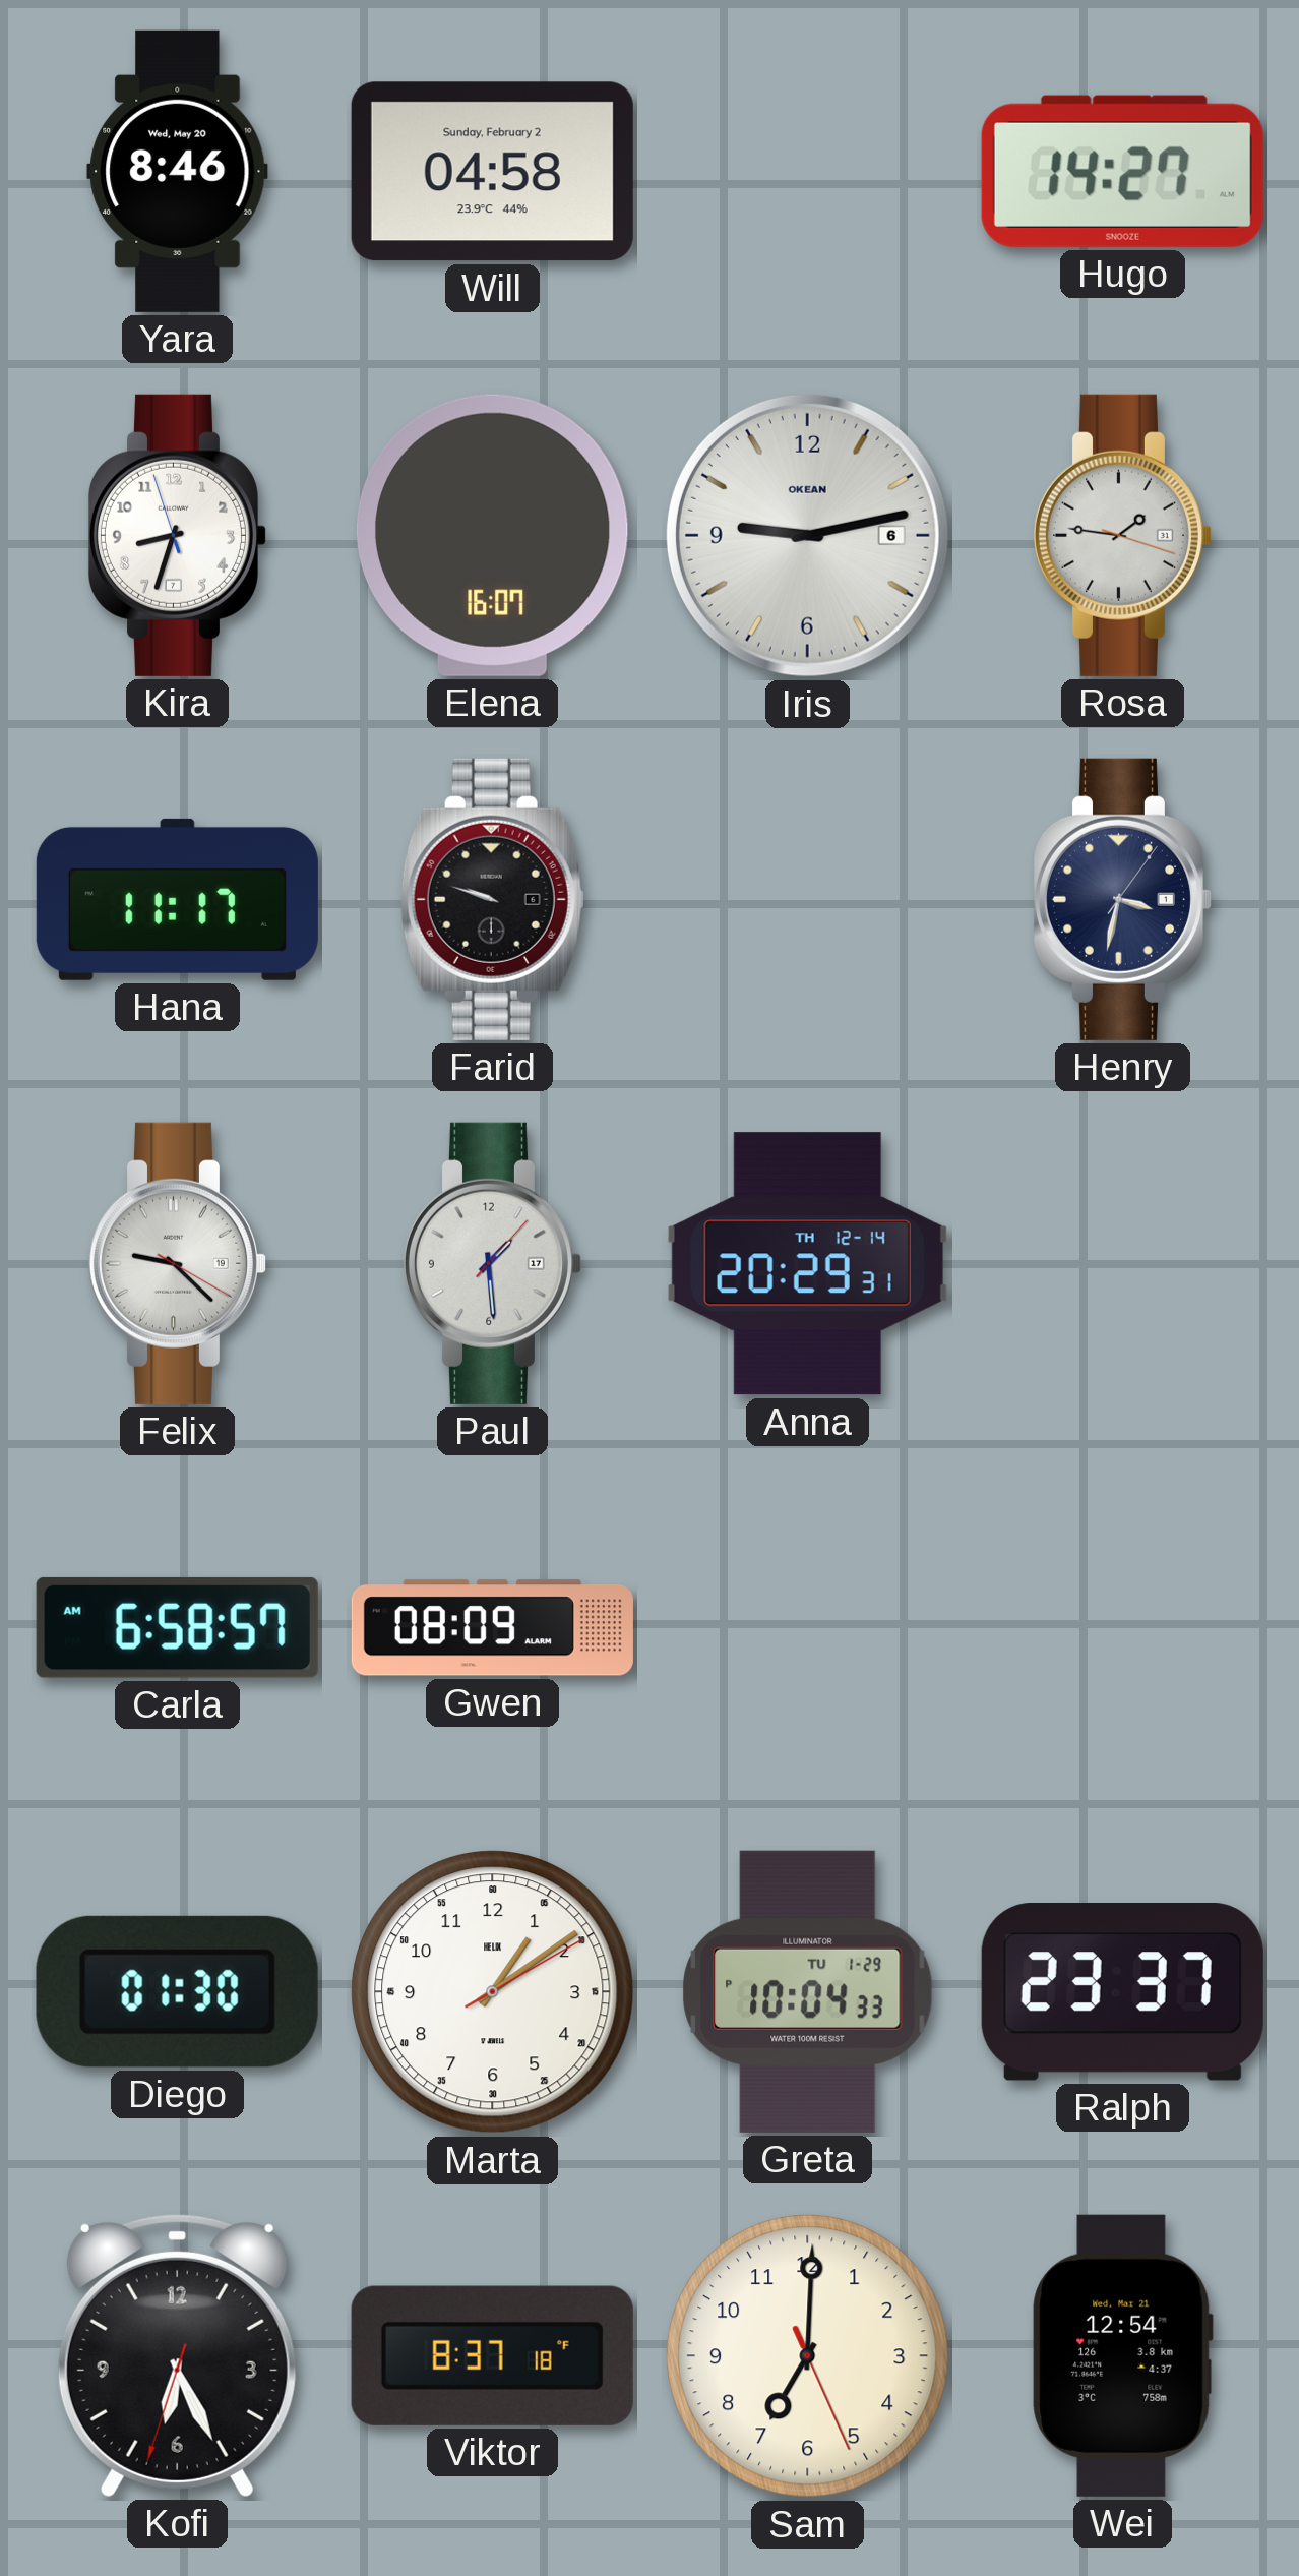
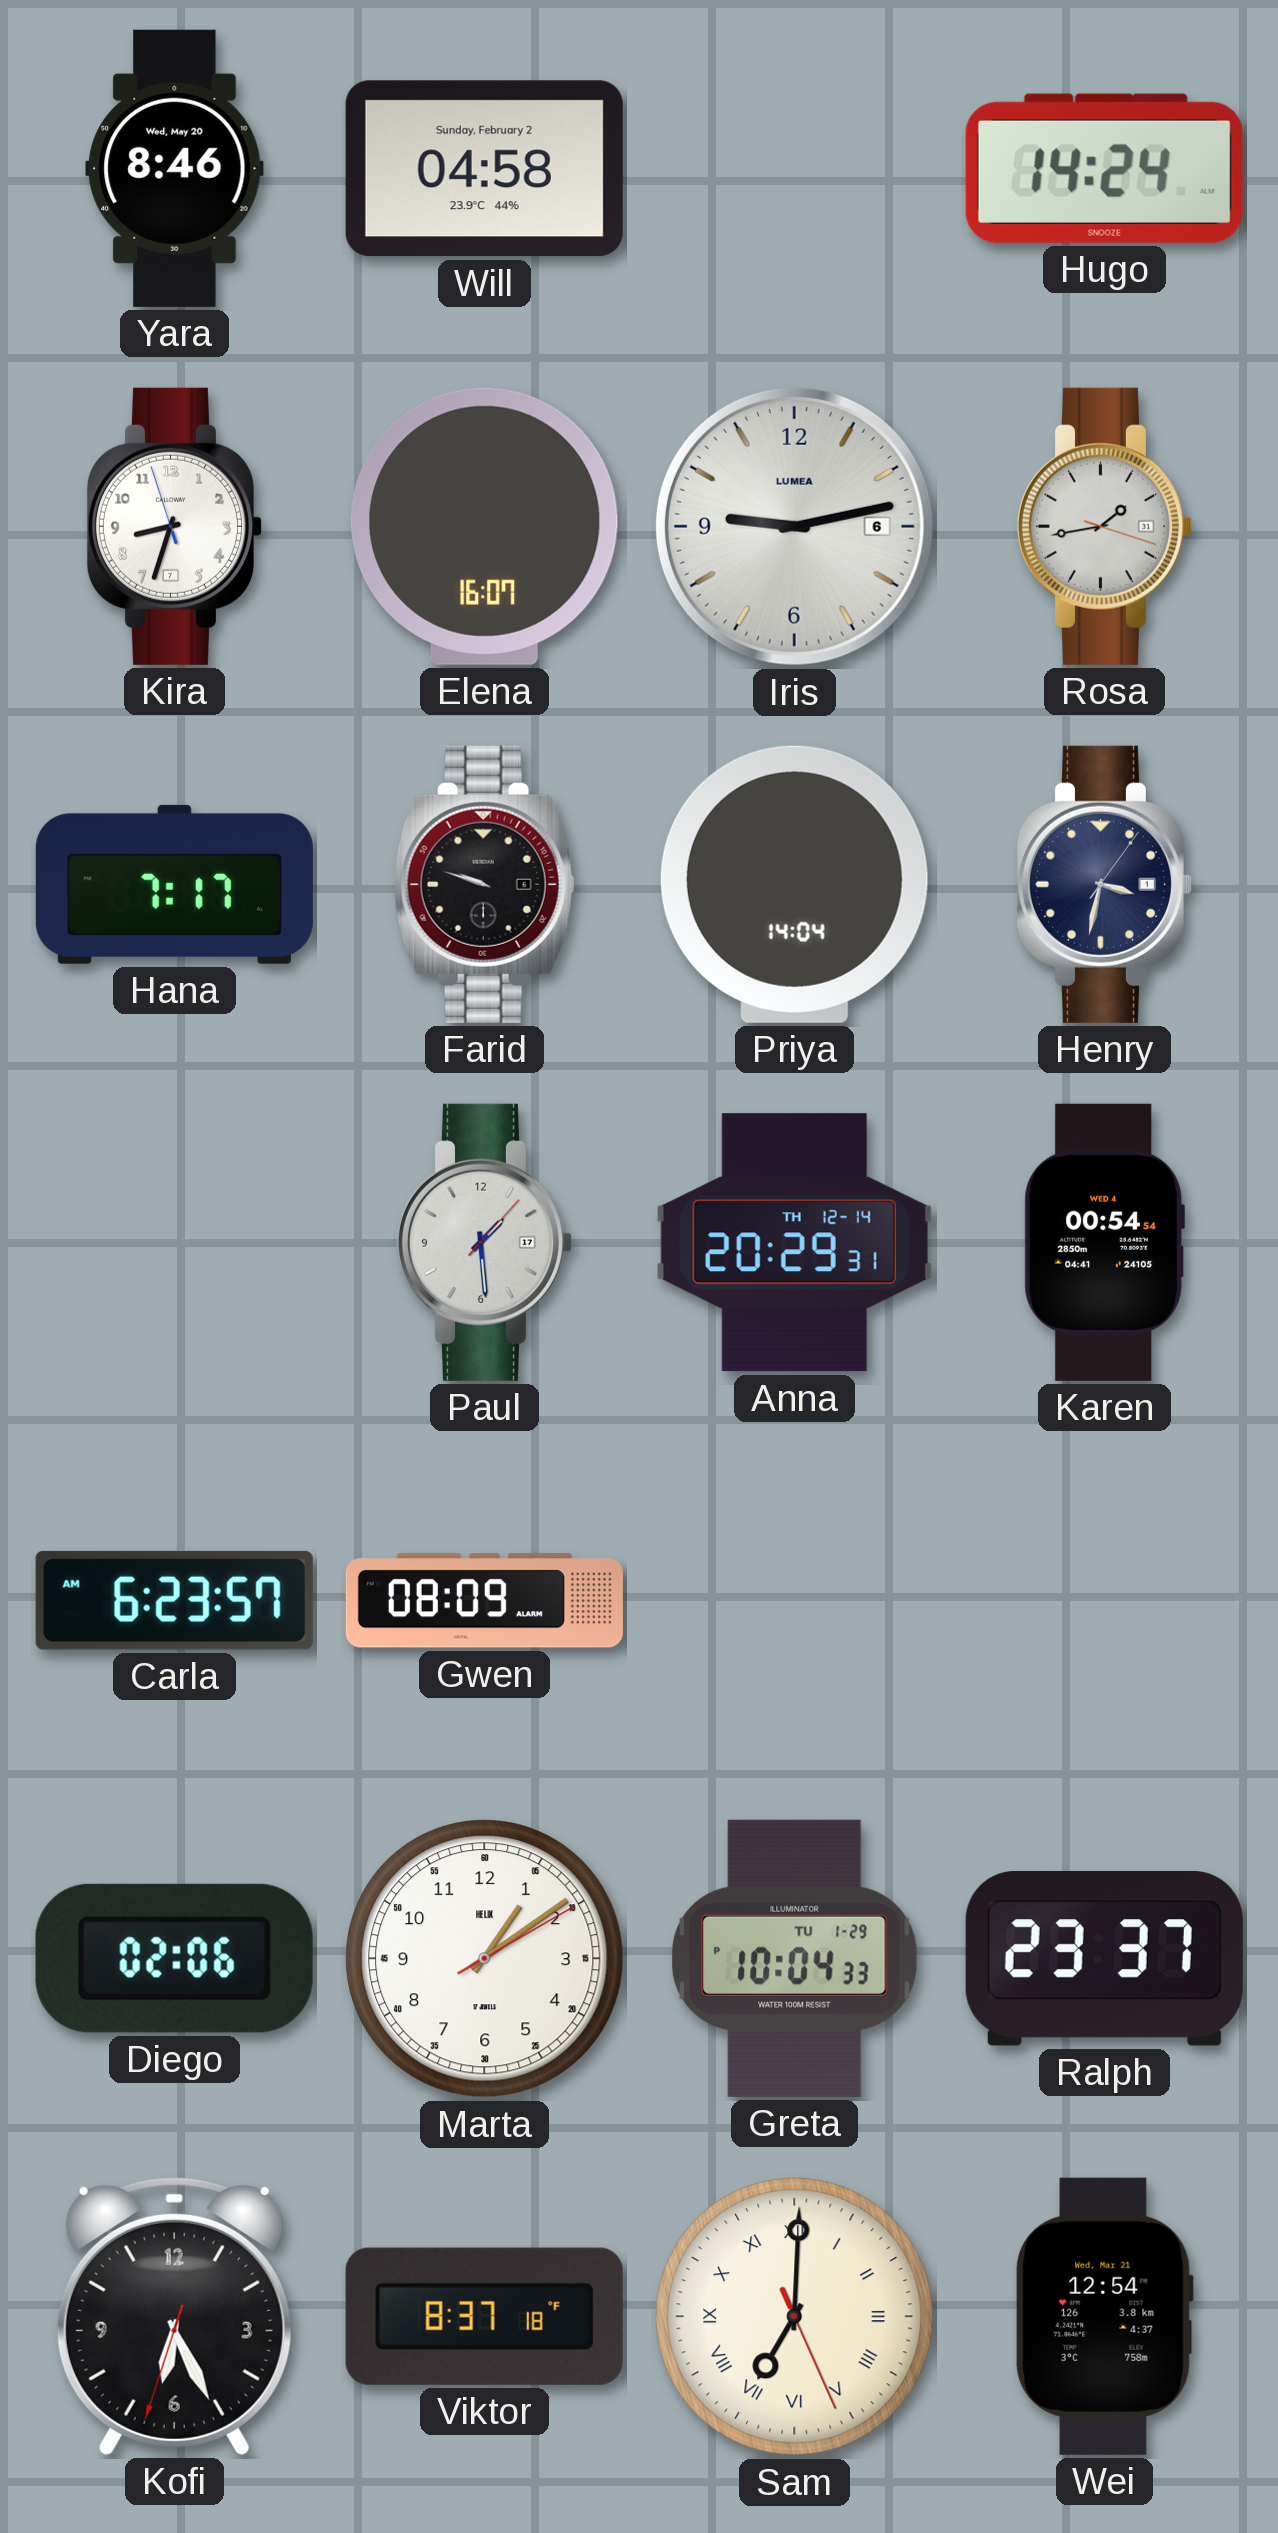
Hugo: 14:27 -> 14:24
Iris brand: OKEAN -> LUMEA
Rosa: 1:46 -> 1:43
Hana: 11:17 -> 7:17
Priya: none -> 14:04
Felix: 9:22 -> none
Karen: none -> 00:54
Carla: 6:58 -> 6:23
Diego: 01:30 -> 02:06
Sam numerals: Arabic -> Roman
